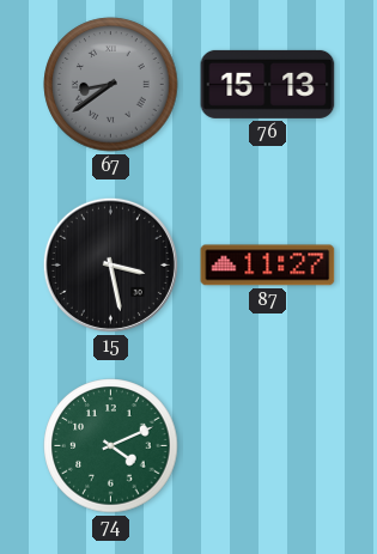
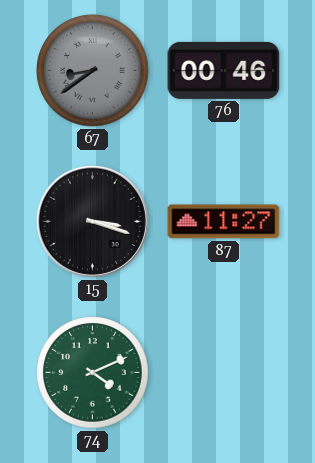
76: 15:13 -> 00:46
15: 3:28 -> 3:18
